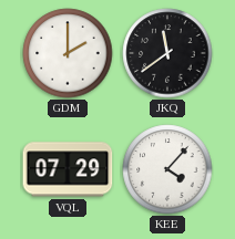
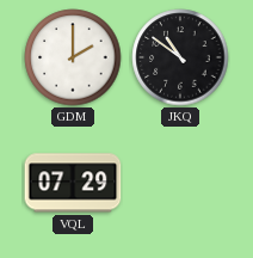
JKQ: 11:39 -> 10:51
KEE: 4:07 -> none
